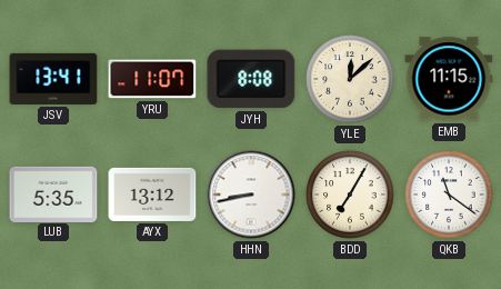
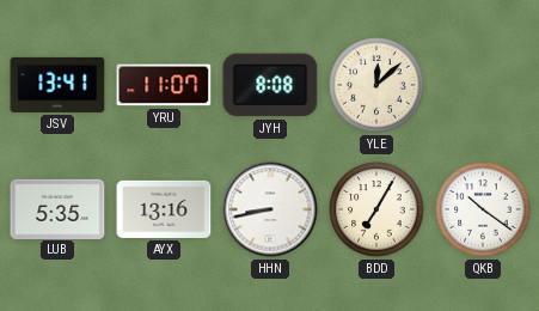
EMB: 11:15 -> none
AYX: 13:12 -> 13:16
QKB: 11:21 -> 10:21
